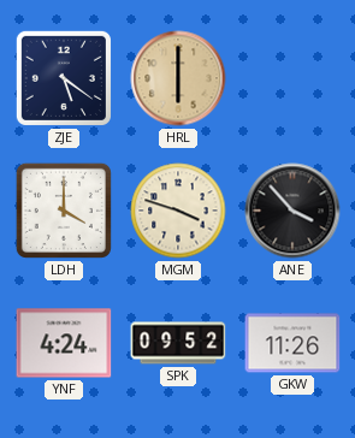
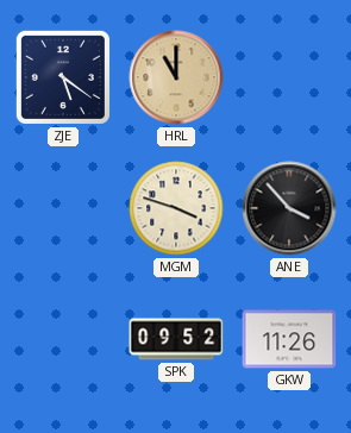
HRL: 6:00 -> 11:00
LDH: 4:00 -> none
YNF: 4:24 -> none
